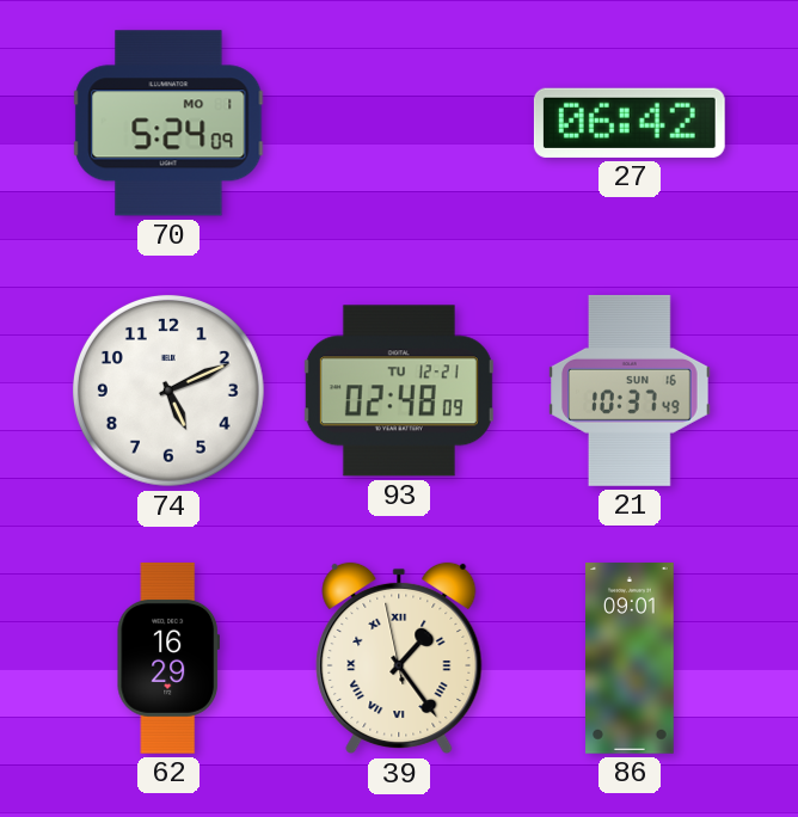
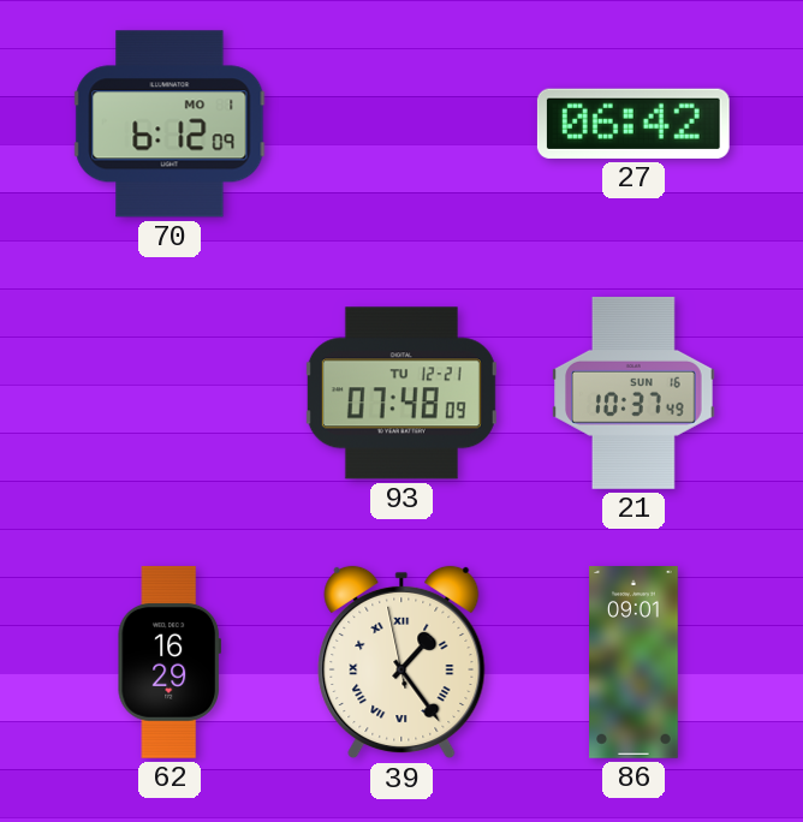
70: 5:24 -> 6:12
74: 5:11 -> none
93: 02:48 -> 07:48
